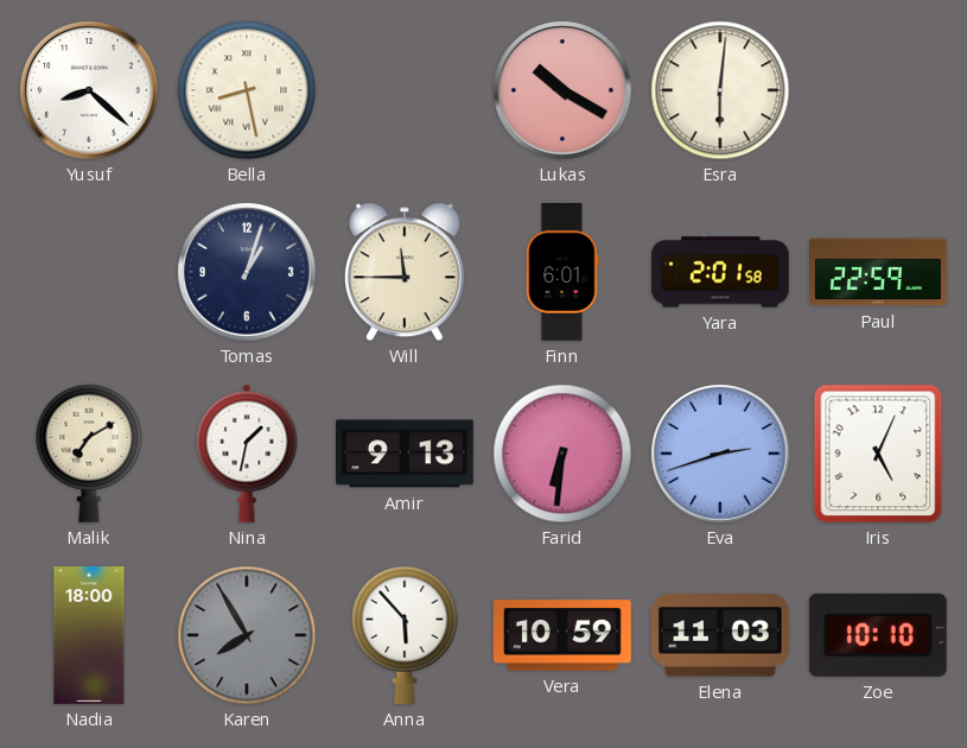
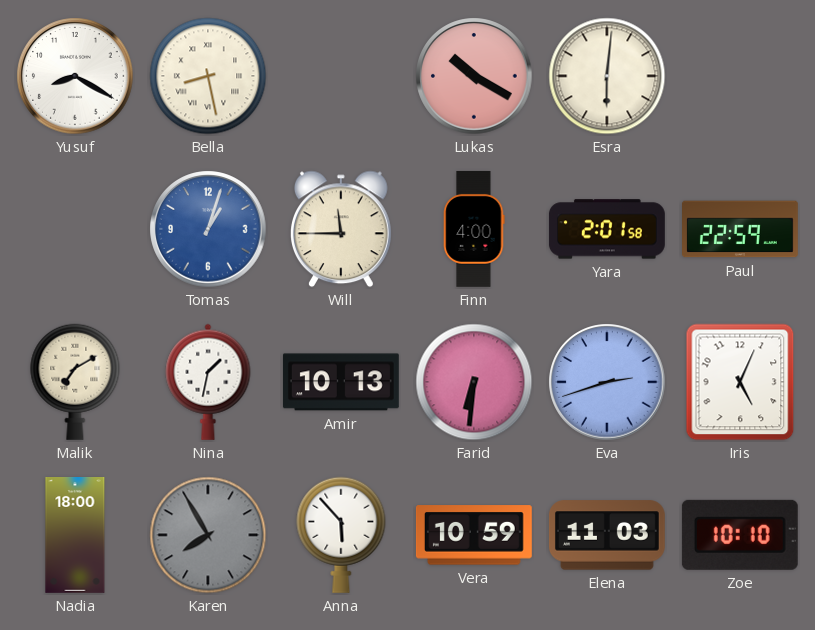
Yusuf: 8:22 -> 8:20
Tomas dial: navy -> blue
Finn: 6:01 -> 4:00
Amir: 9:13 -> 10:13
